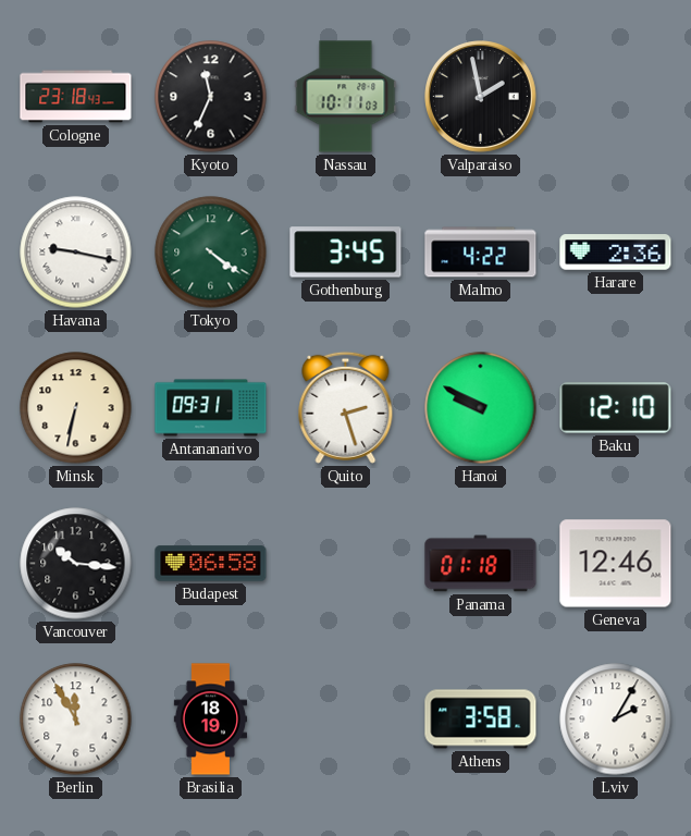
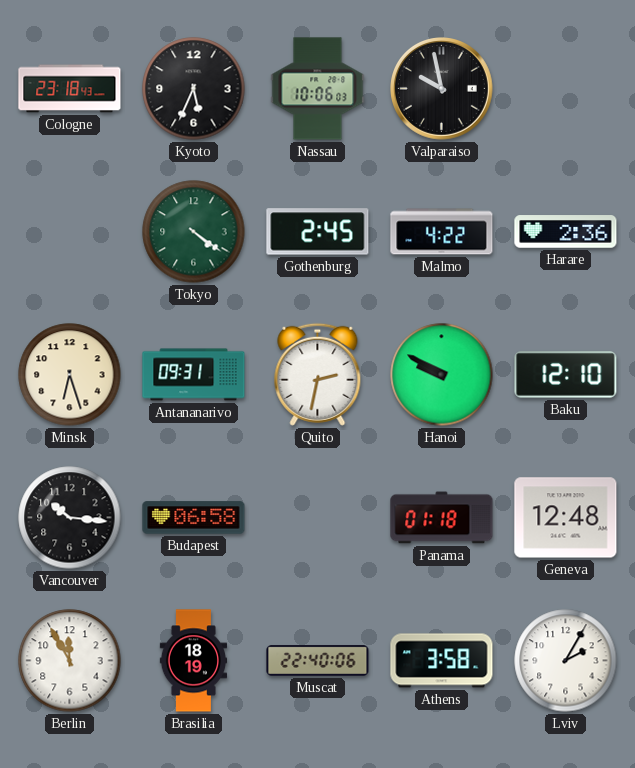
Kyoto: 11:34 -> 5:34
Nassau: 10:11 -> 10:06
Valparaiso: 1:58 -> 9:58
Havana: 9:17 -> none
Gothenburg: 3:45 -> 2:45
Minsk: 6:32 -> 6:27
Quito: 2:27 -> 2:32
Geneva: 12:46 -> 12:48
Muscat: none -> 22:40
